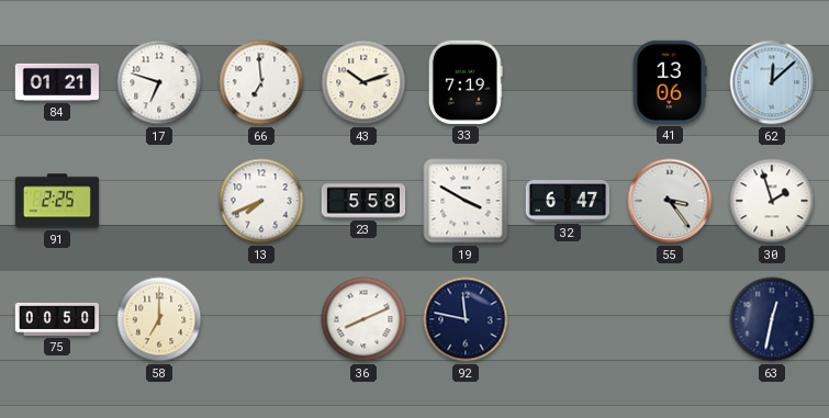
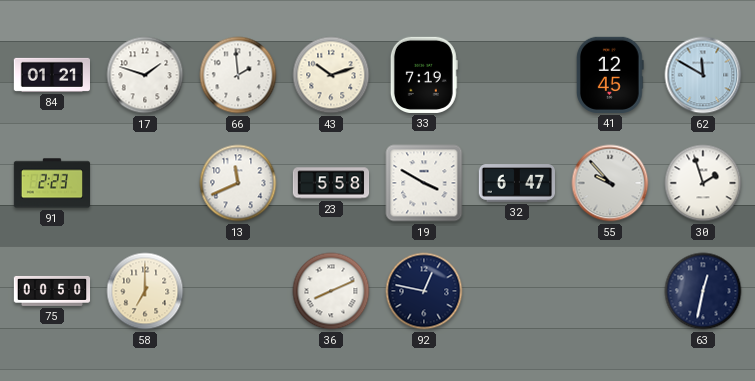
17: 6:48 -> 1:48
66: 6:59 -> 1:59
41: 13:06 -> 12:45
62: 12:08 -> 11:50
91: 2:25 -> 2:23
13: 7:41 -> 11:41
55: 3:24 -> 9:53
92: 11:47 -> 12:47
